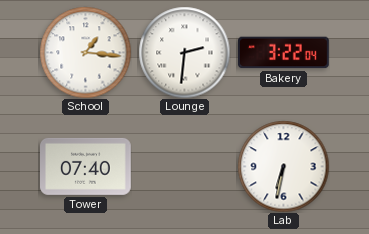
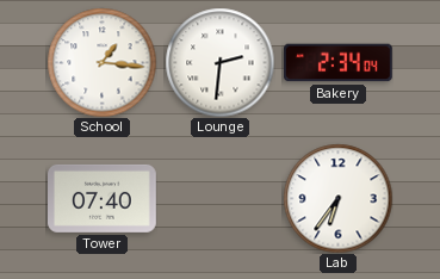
Bakery: 3:22 -> 2:34
Lab: 6:32 -> 6:36
